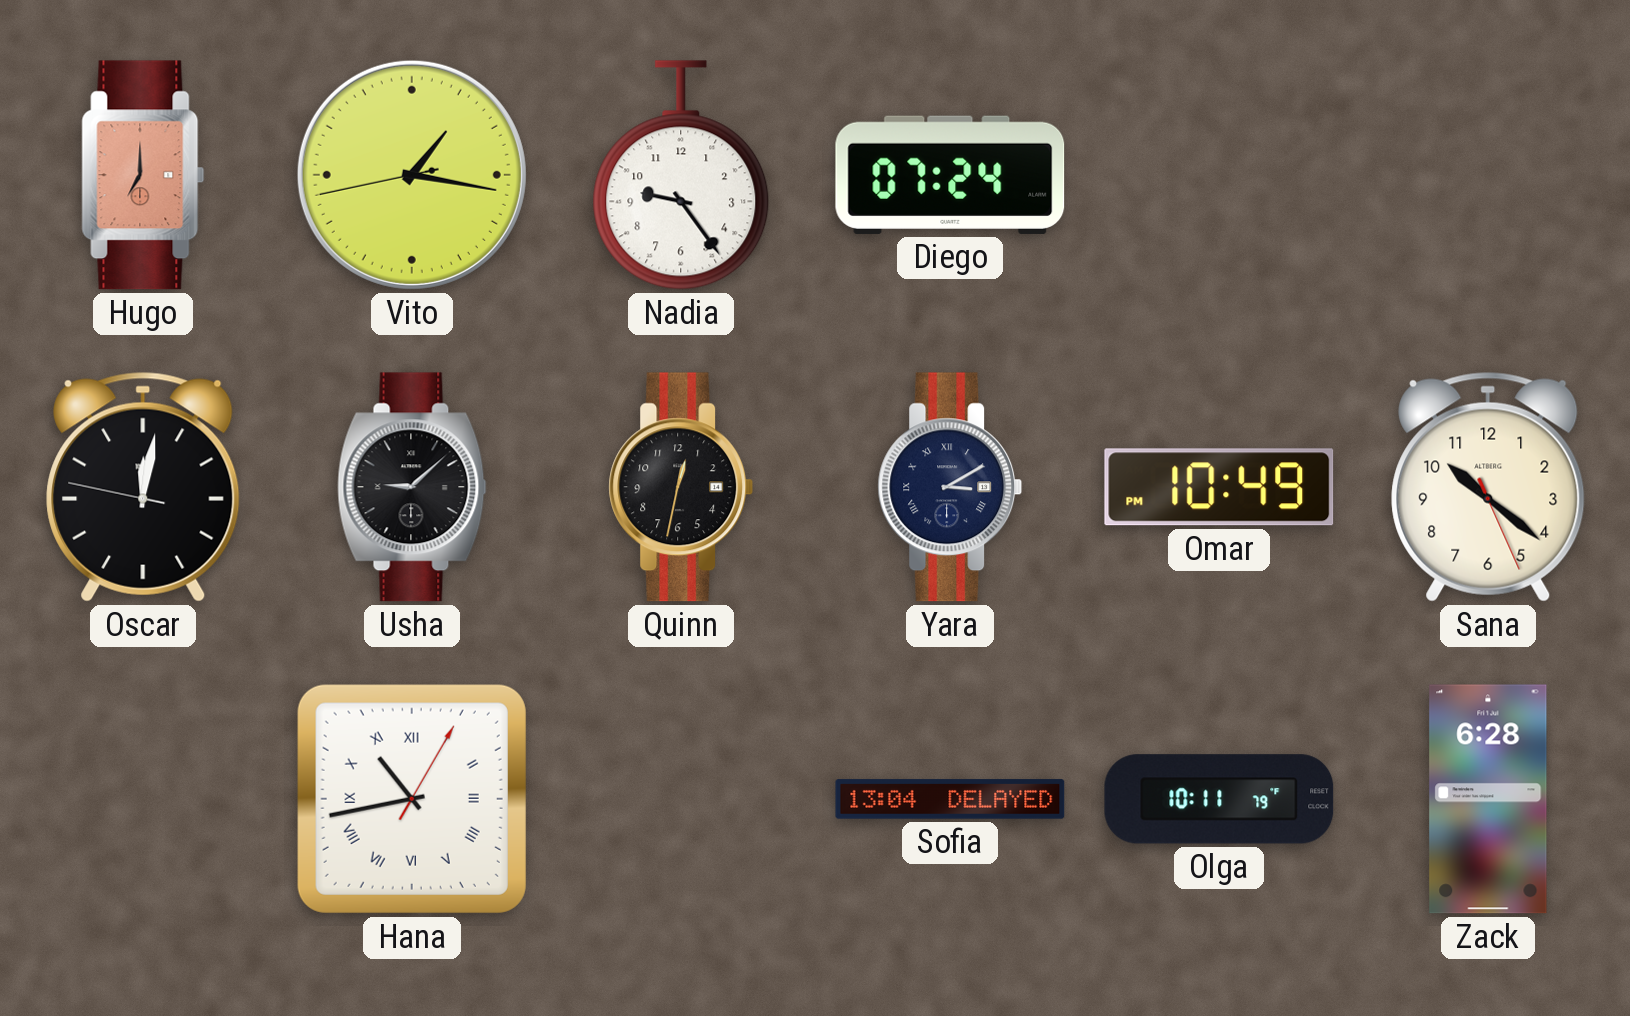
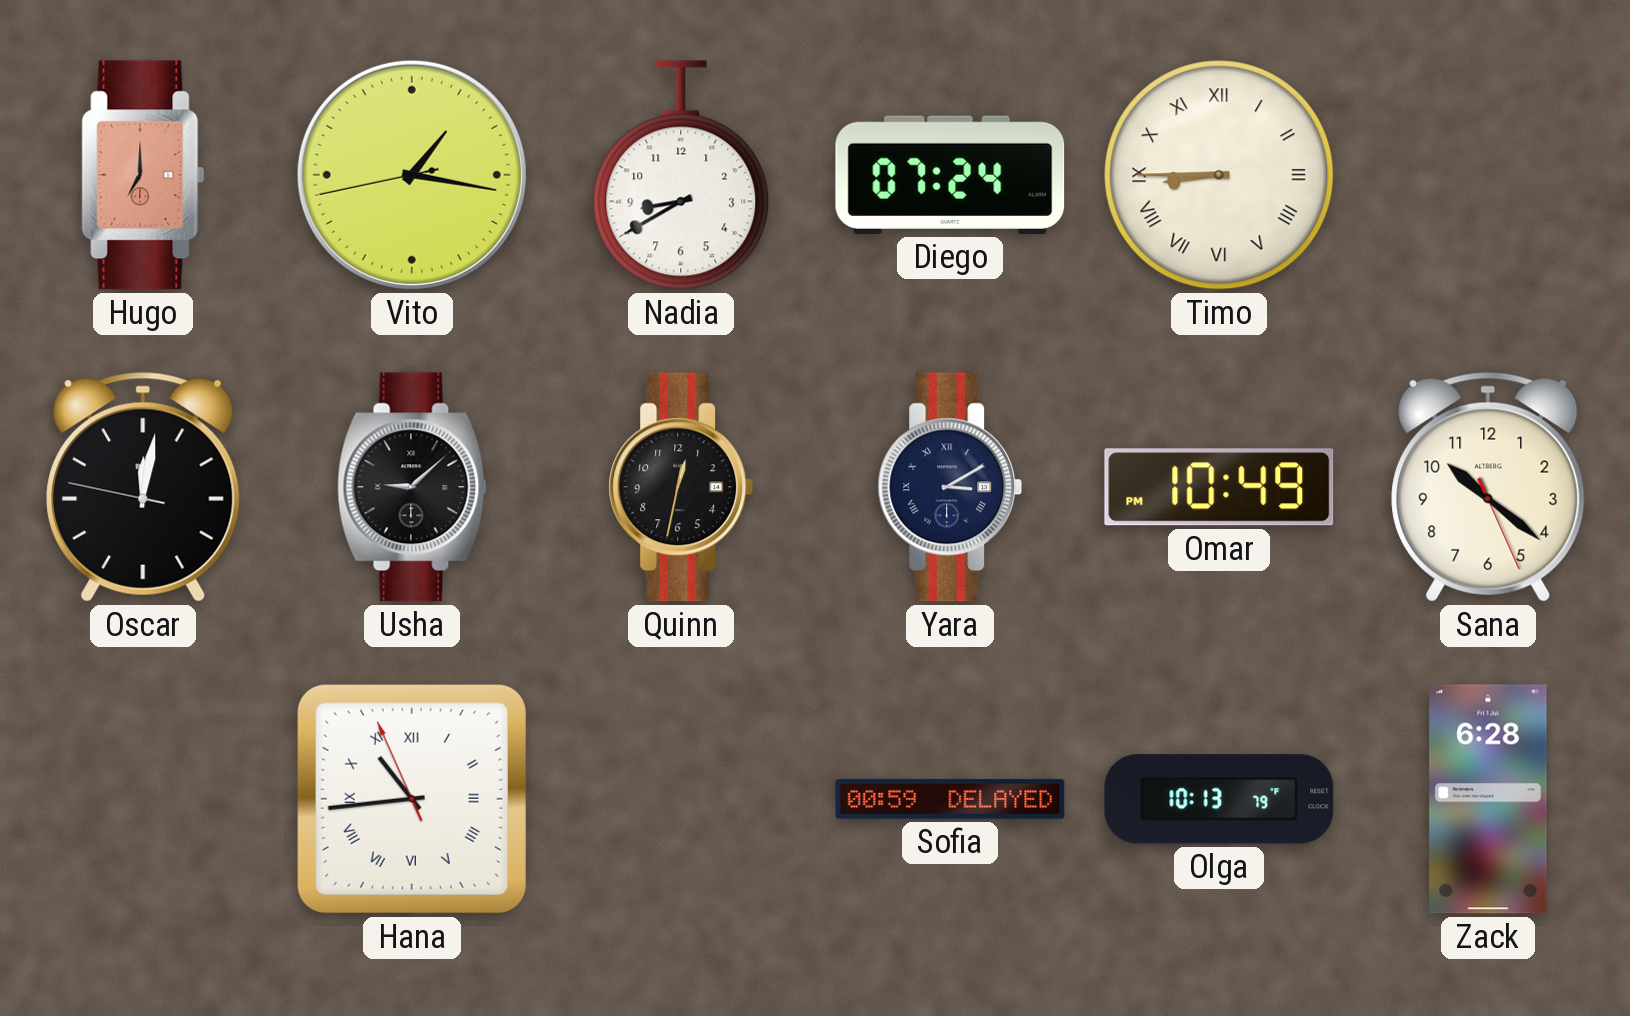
Nadia: 9:24 -> 8:40
Timo: none -> 8:45
Hana: 10:43:05 -> 10:43:56
Sofia: 13:04 -> 00:59
Olga: 10:11 -> 10:13
